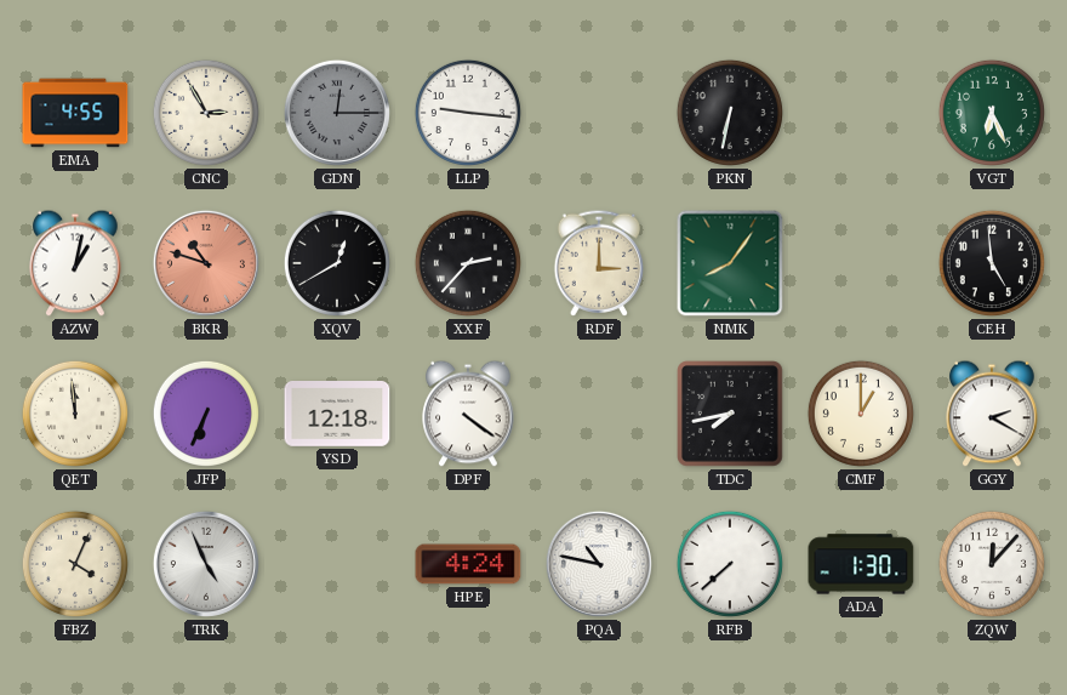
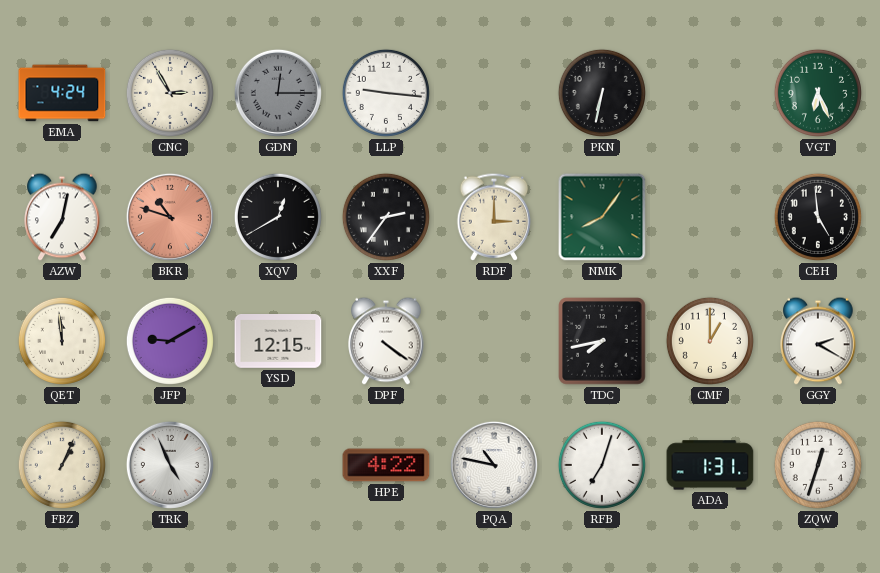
EMA: 4:55 -> 4:24
AZW: 1:02 -> 7:02
XXF: 2:37 -> 2:36
JFP: 6:34 -> 9:10
YSD: 12:18 -> 12:15
FBZ: 4:04 -> 1:04
HPE: 4:24 -> 4:22
RFB: 7:38 -> 7:03
ADA: 1:30 -> 1:31
ZQW: 12:07 -> 12:33
